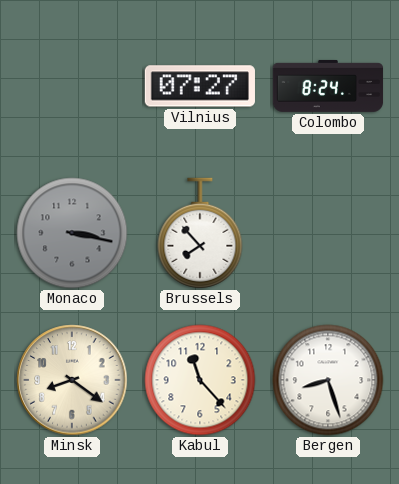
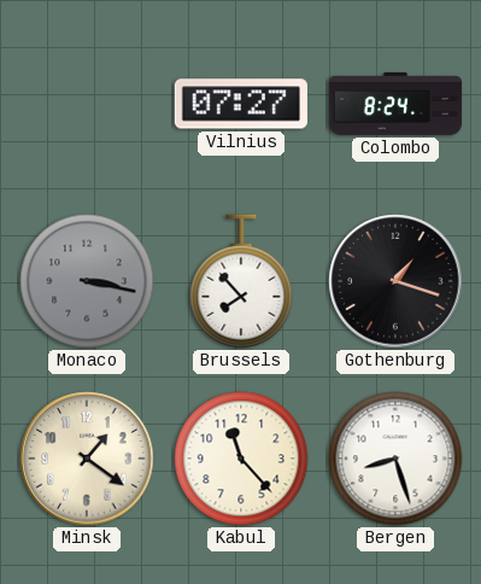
Gothenburg: none -> 1:18
Minsk: 8:21 -> 1:21
